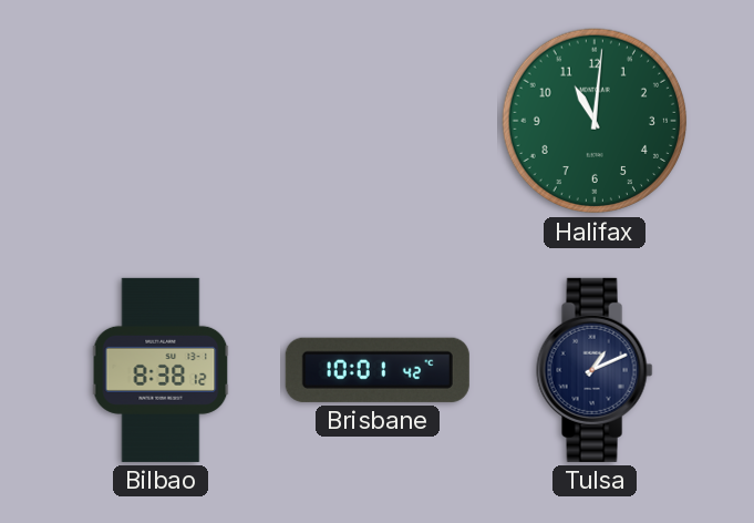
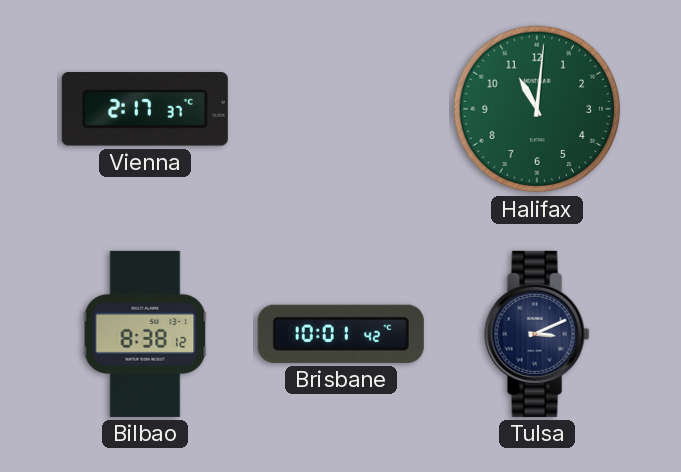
Vienna: none -> 2:17
Tulsa: 1:11 -> 3:11
